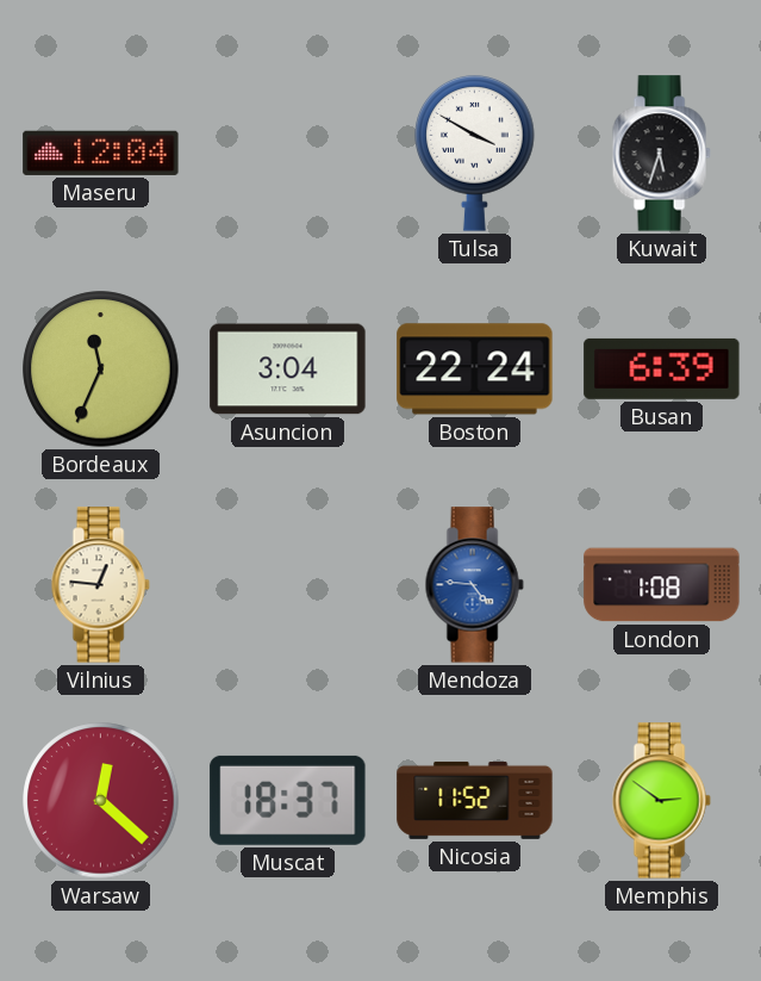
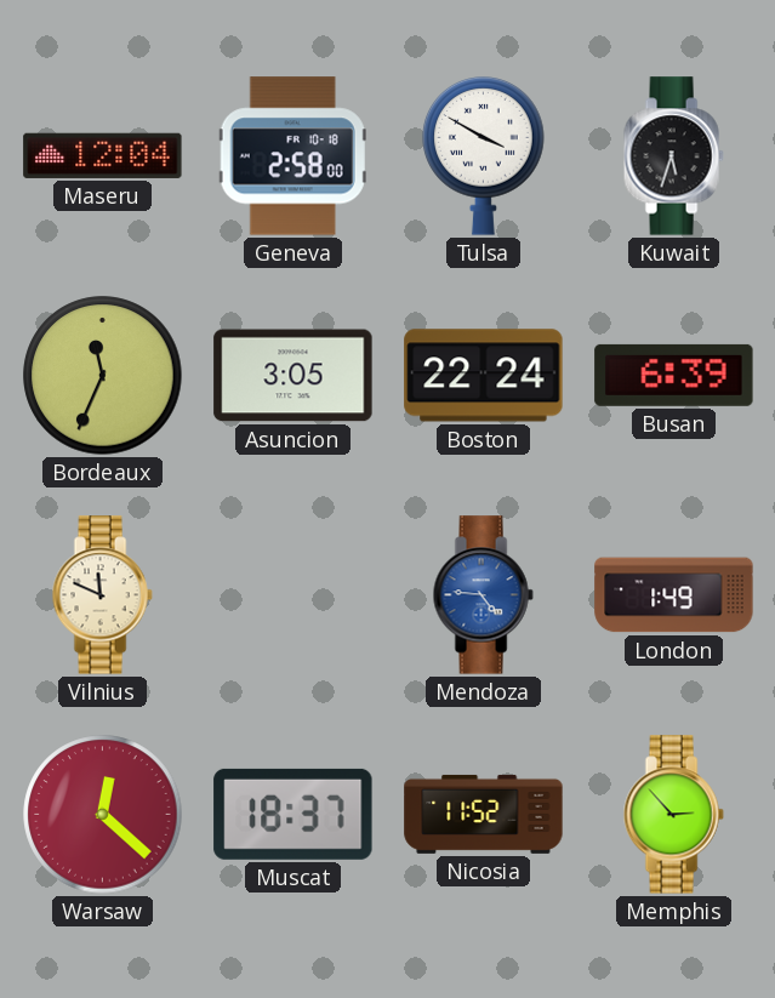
Geneva: none -> 2:58
Asuncion: 3:04 -> 3:05
Vilnius: 12:46 -> 11:49
London: 1:08 -> 1:49
Memphis: 2:51 -> 2:53
